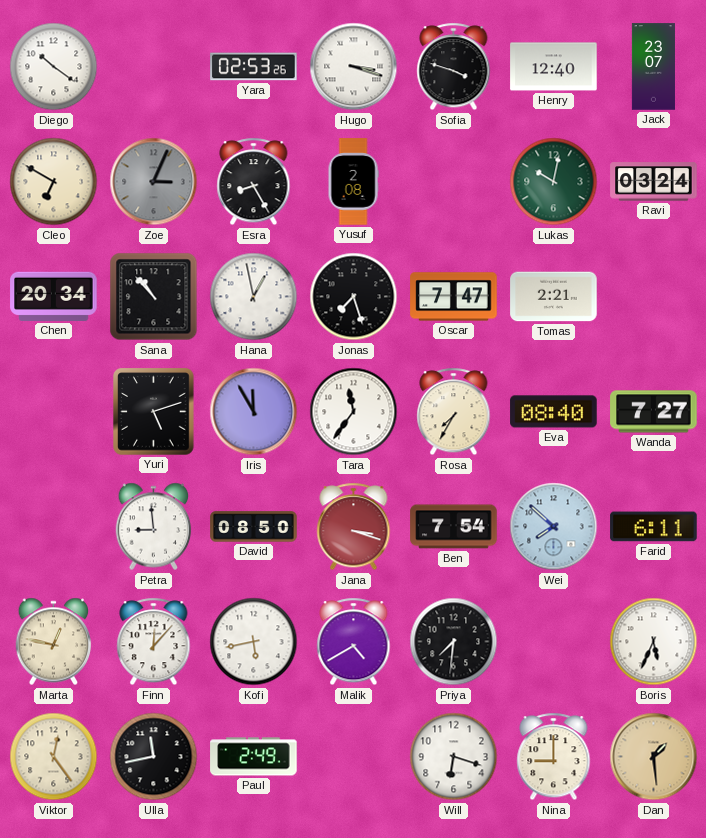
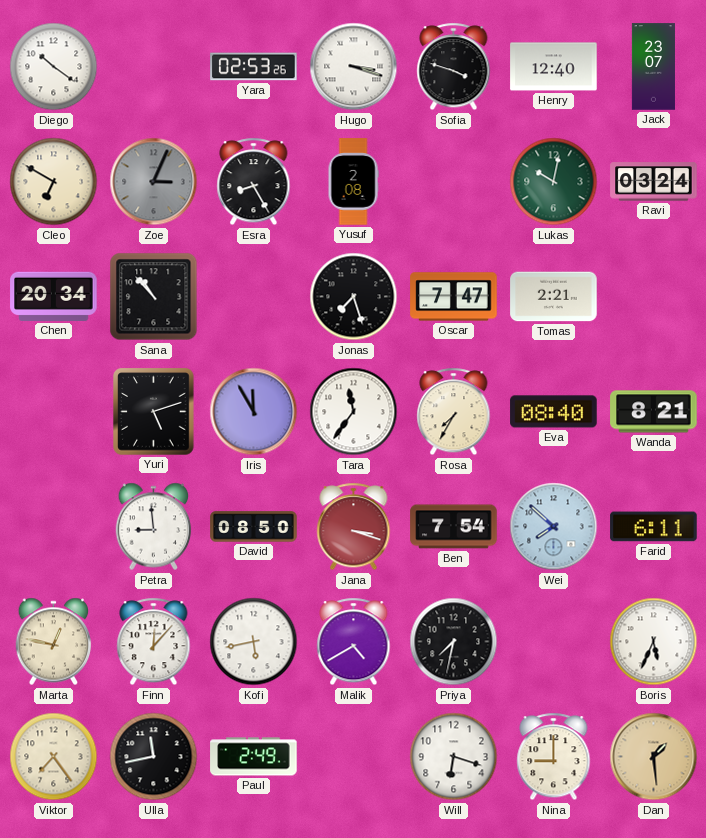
Hana: 12:58 -> none
Wanda: 7:27 -> 8:21
Priya: 7:31 -> 7:32
Viktor: 12:24 -> 7:24
